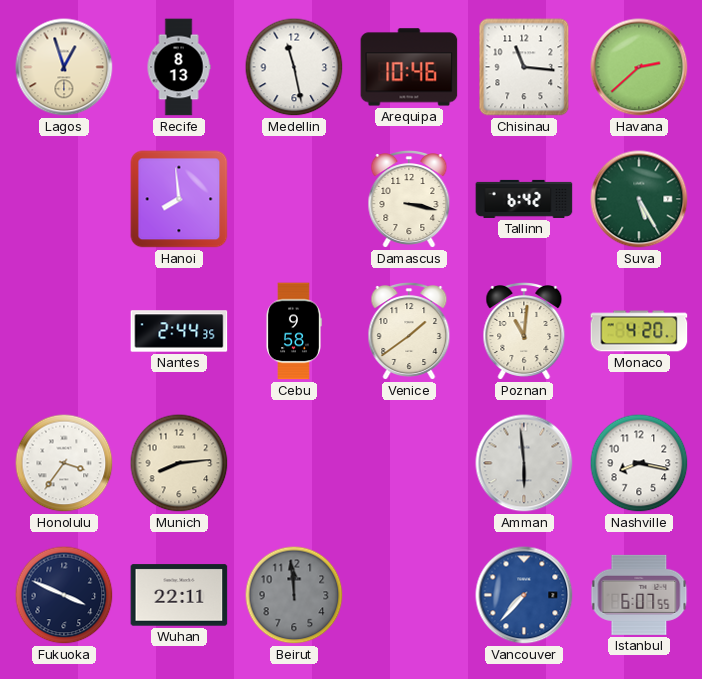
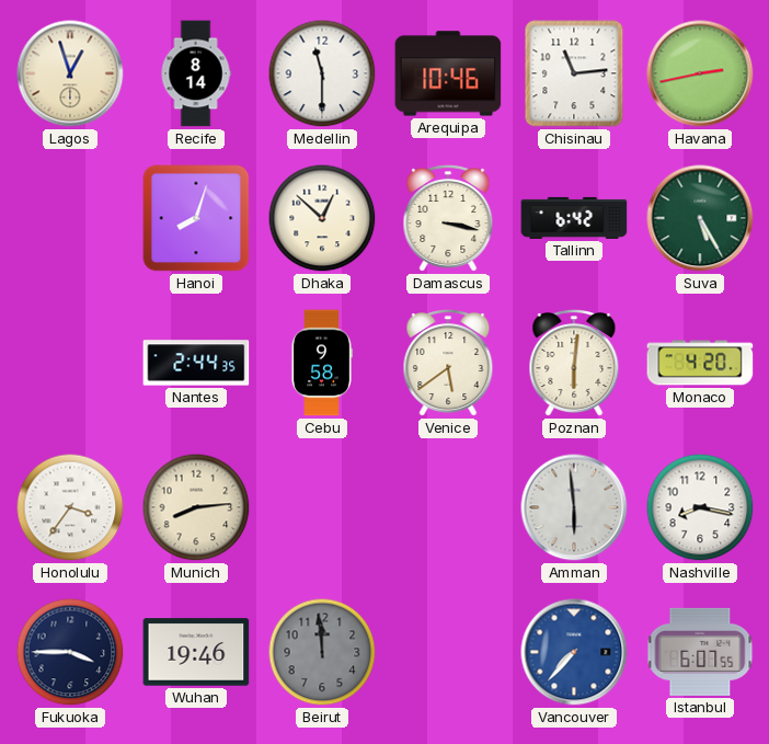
Recife: 8:13 -> 8:14
Medellin: 11:28 -> 11:30
Chisinau: 11:16 -> 11:14
Havana: 2:38 -> 2:43
Hanoi: 7:59 -> 8:03
Dhaka: none -> 12:52
Venice: 1:39 -> 5:39
Poznan: 11:01 -> 6:01
Fukuoka: 3:49 -> 3:45
Wuhan: 22:11 -> 19:46
